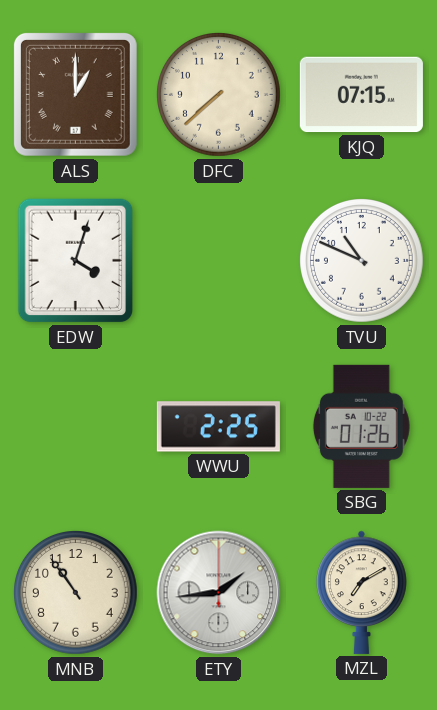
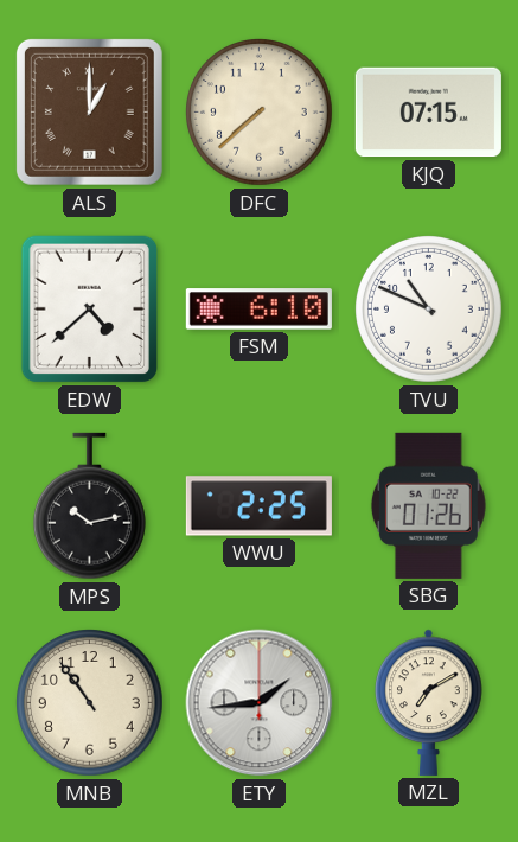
EDW: 4:03 -> 4:38
FSM: none -> 6:10
MPS: none -> 10:13
